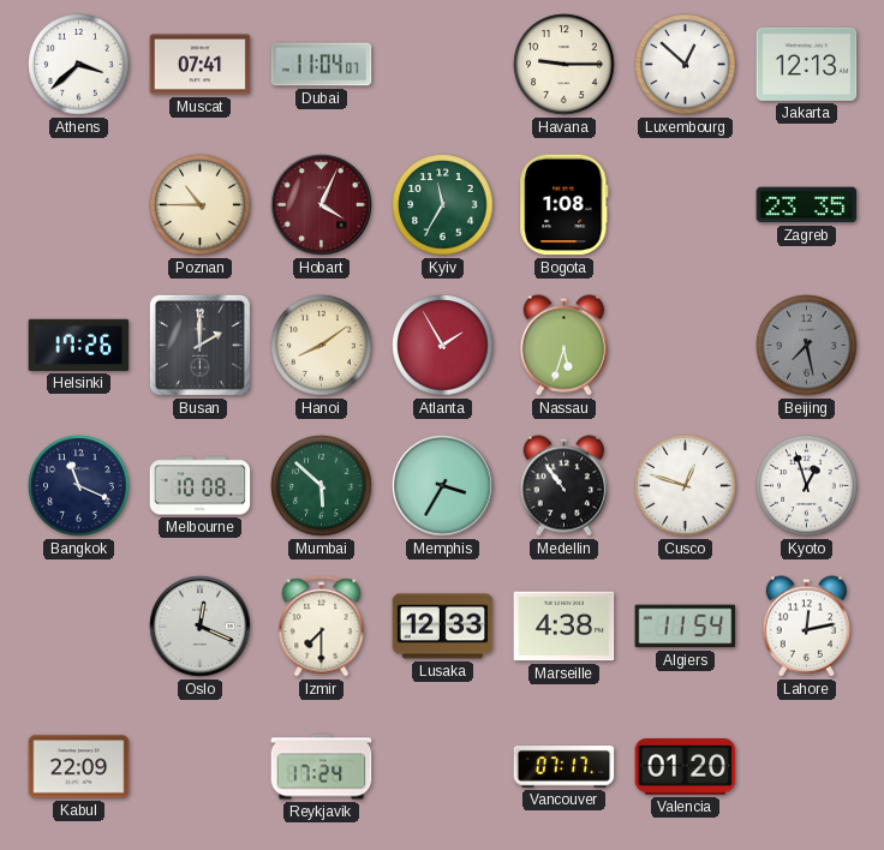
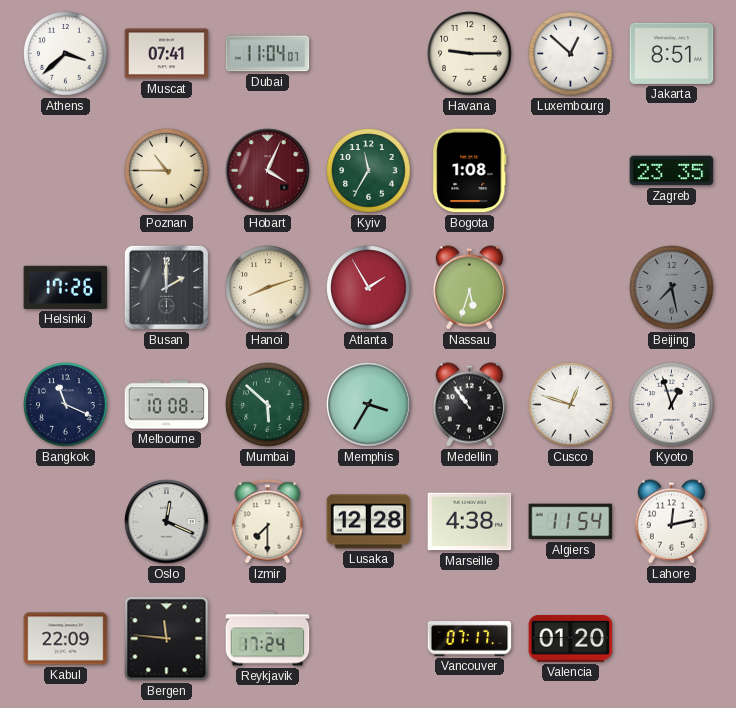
Jakarta: 12:13 -> 8:51
Hanoi: 8:09 -> 8:12
Lusaka: 12:33 -> 12:28
Bergen: none -> 11:46
